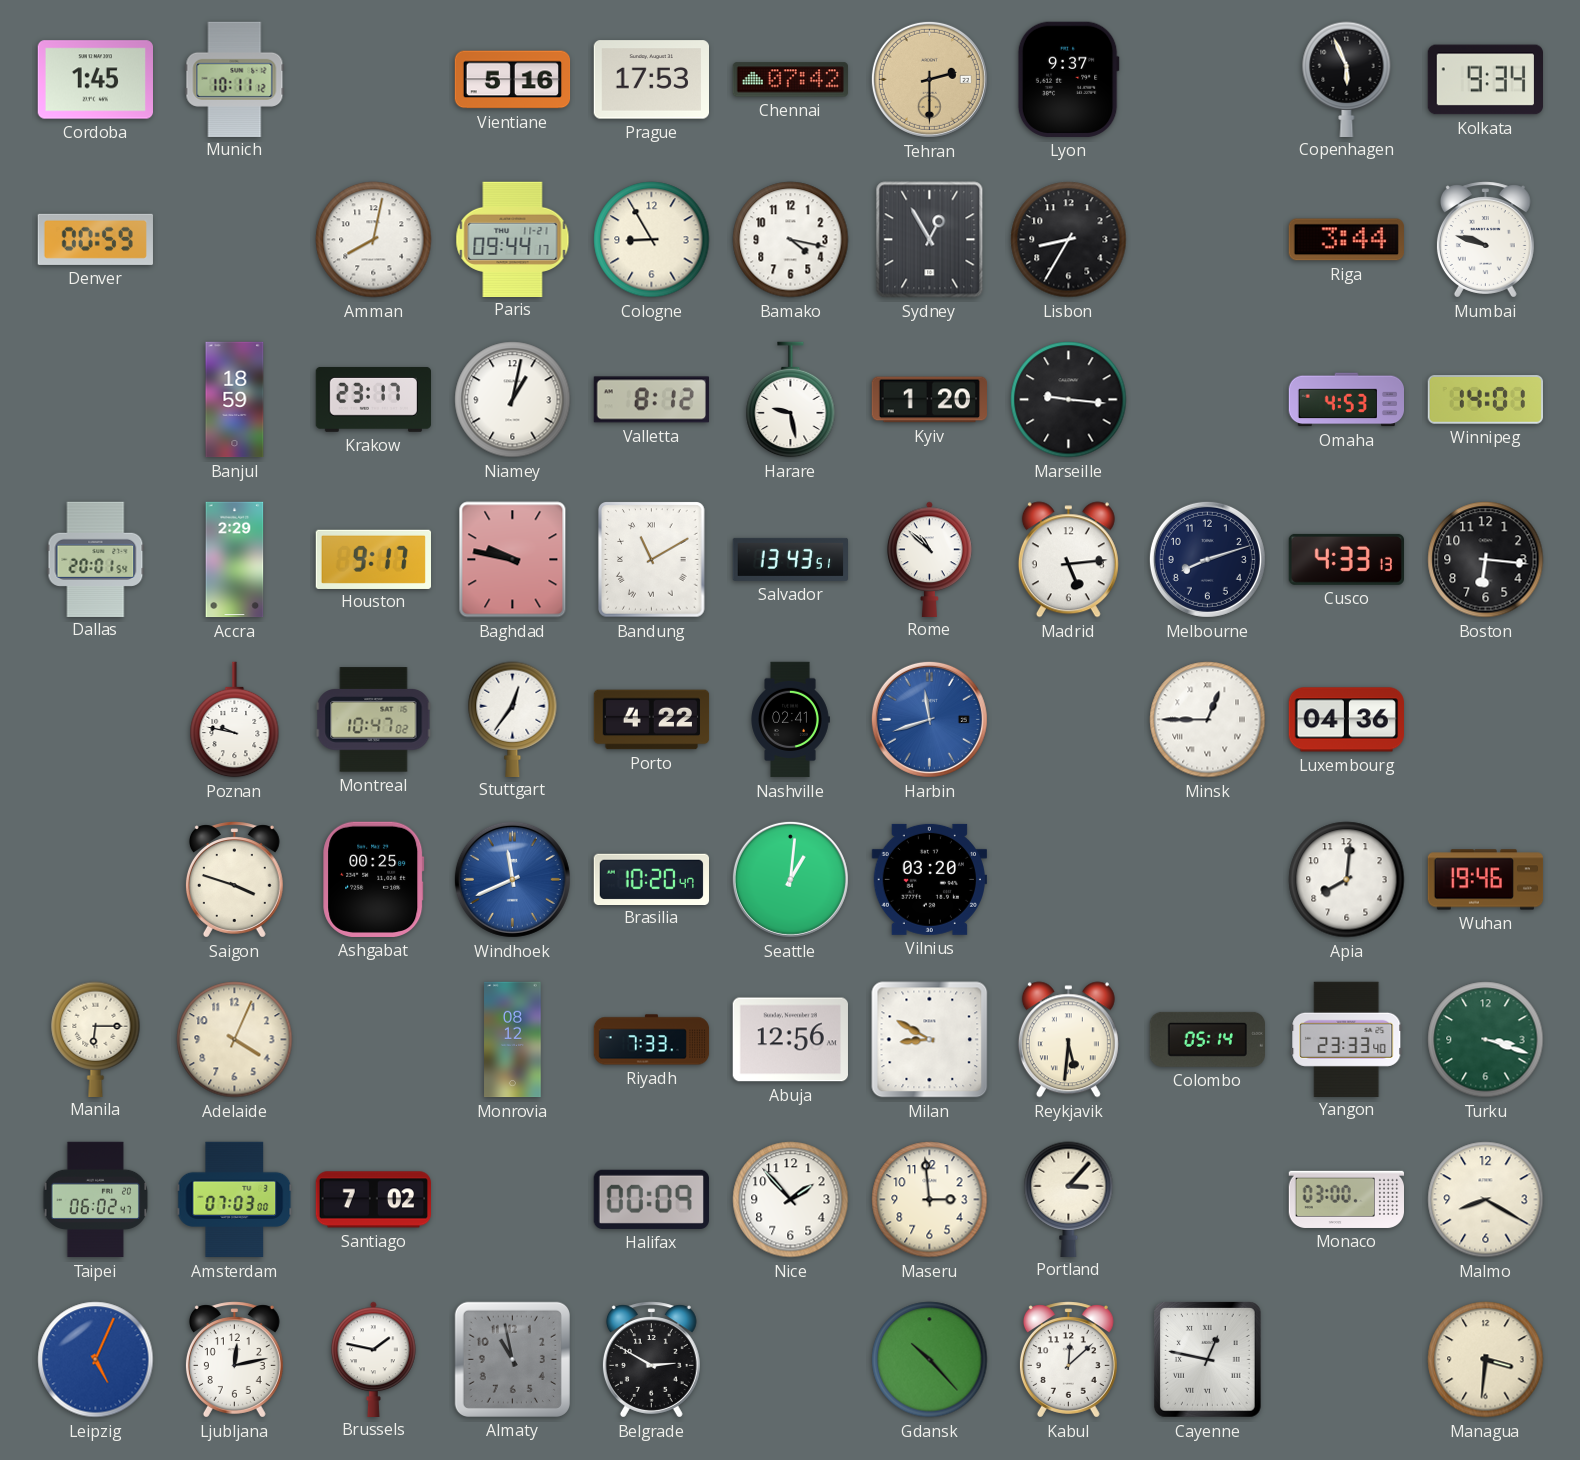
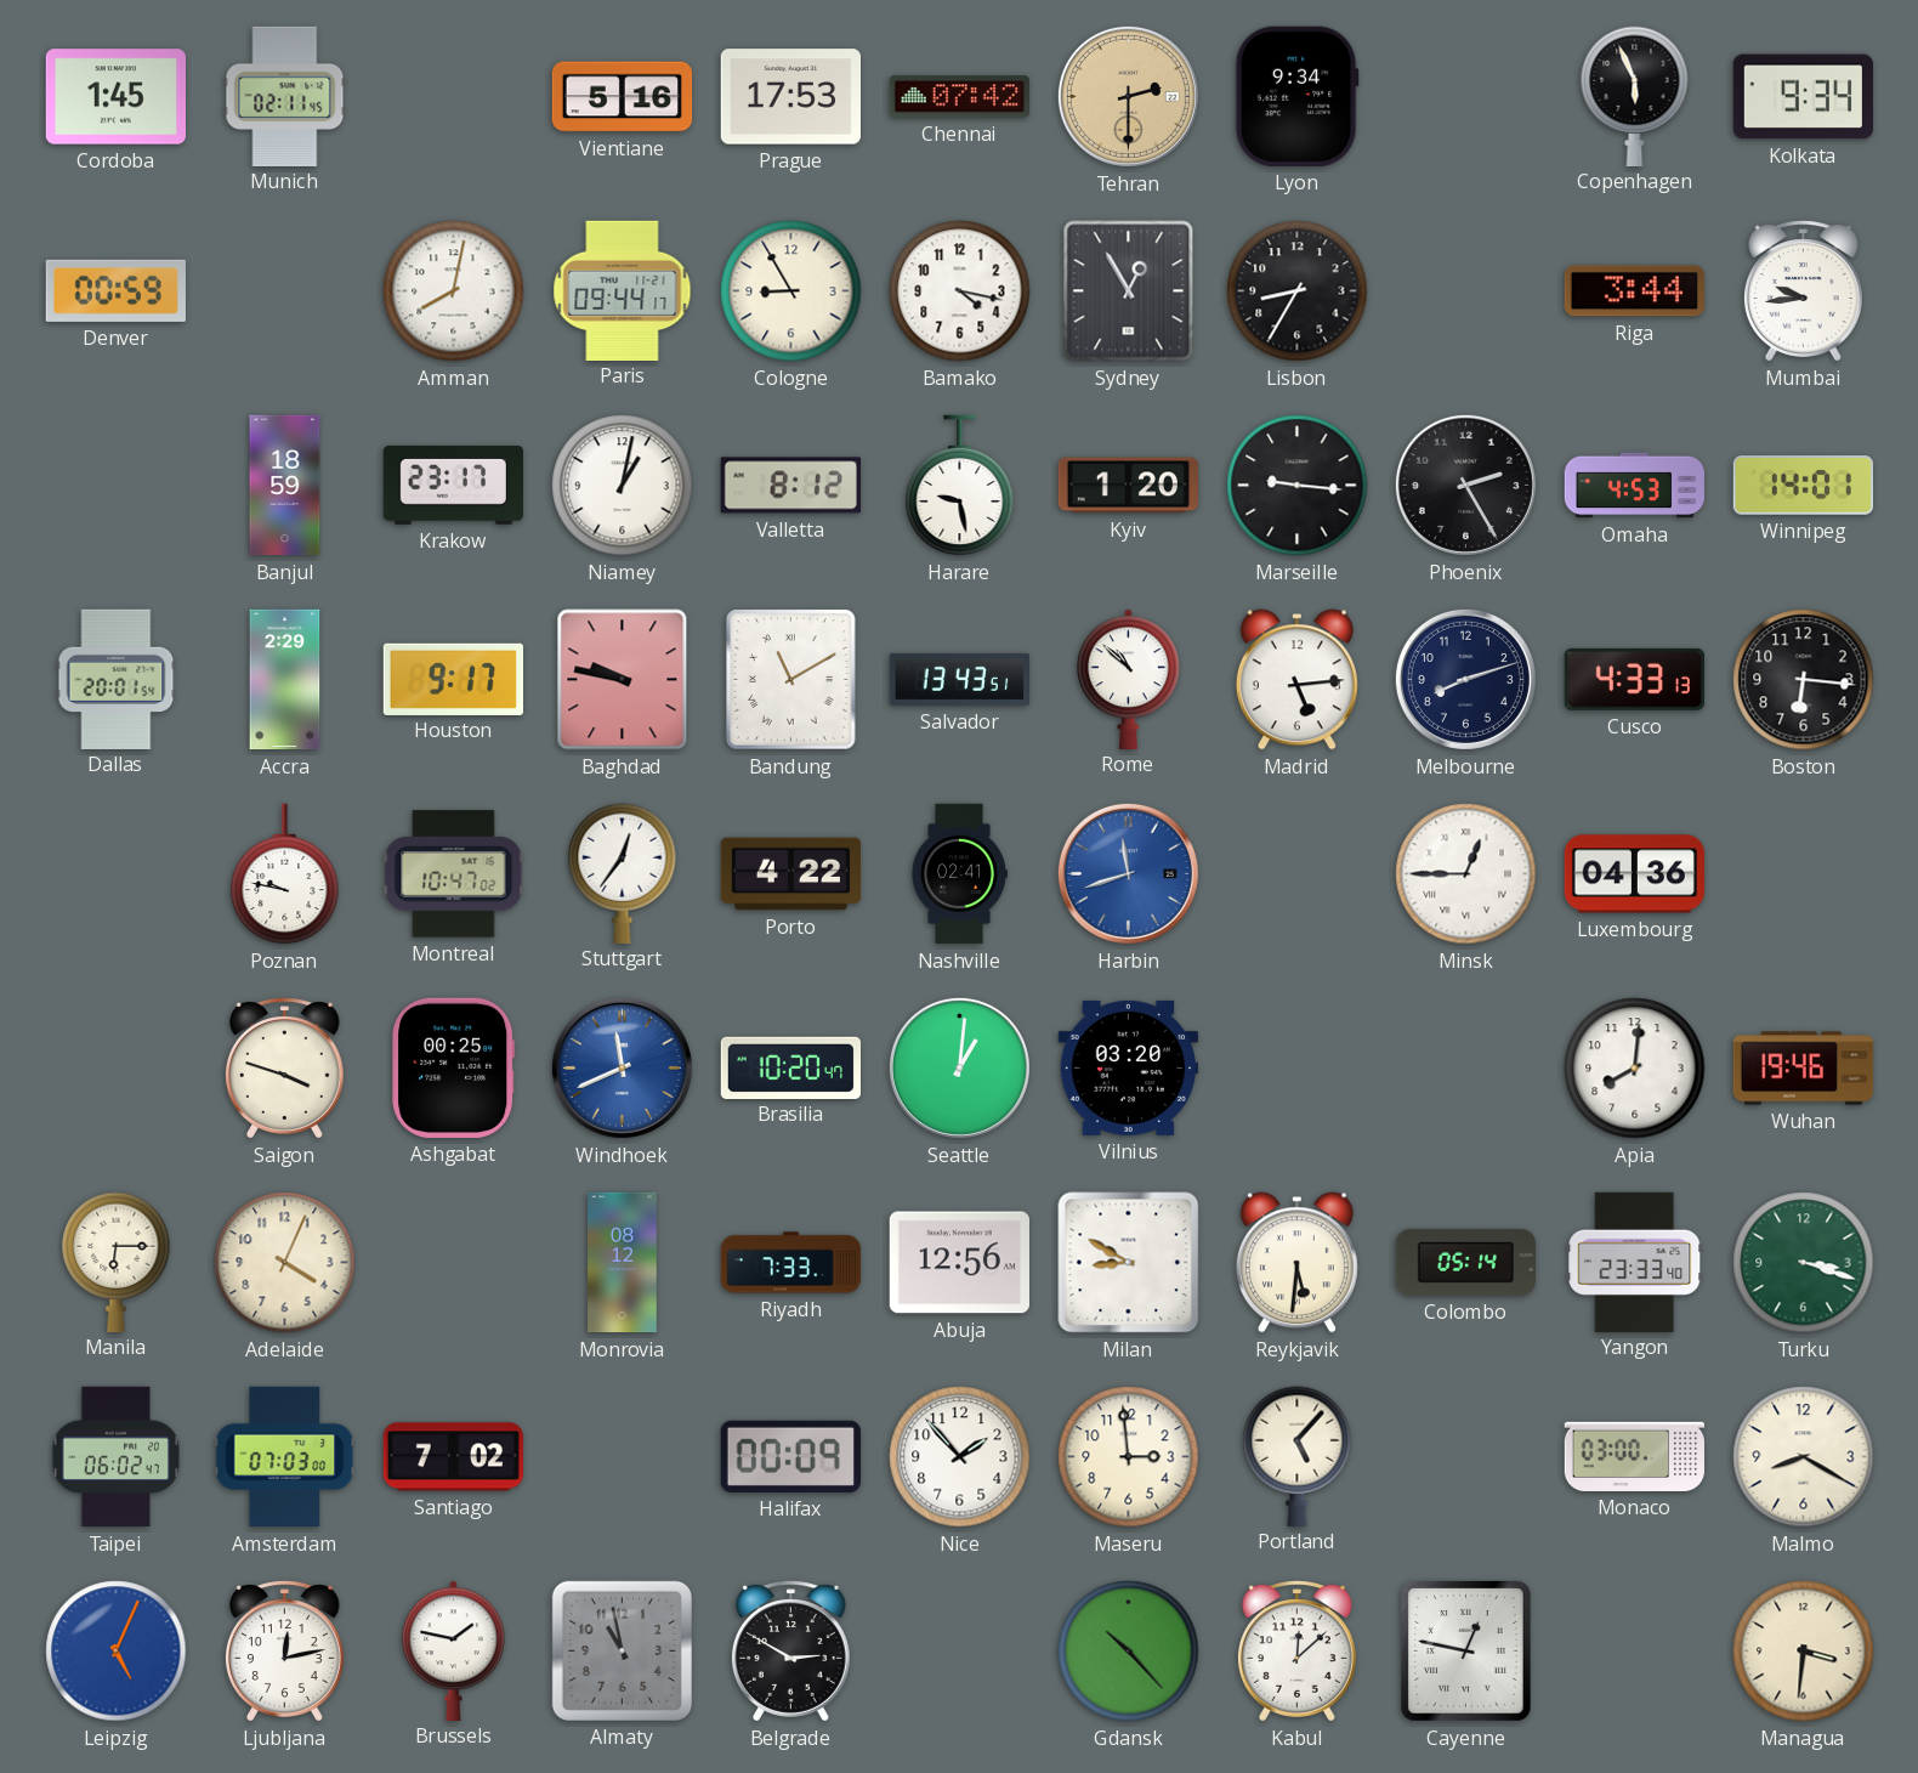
Munich: 10:11 -> 02:11
Lyon: 9:37 -> 9:34
Mumbai: 9:48 -> 9:44
Phoenix: none -> 2:25
Portland: 3:07 -> 5:07
